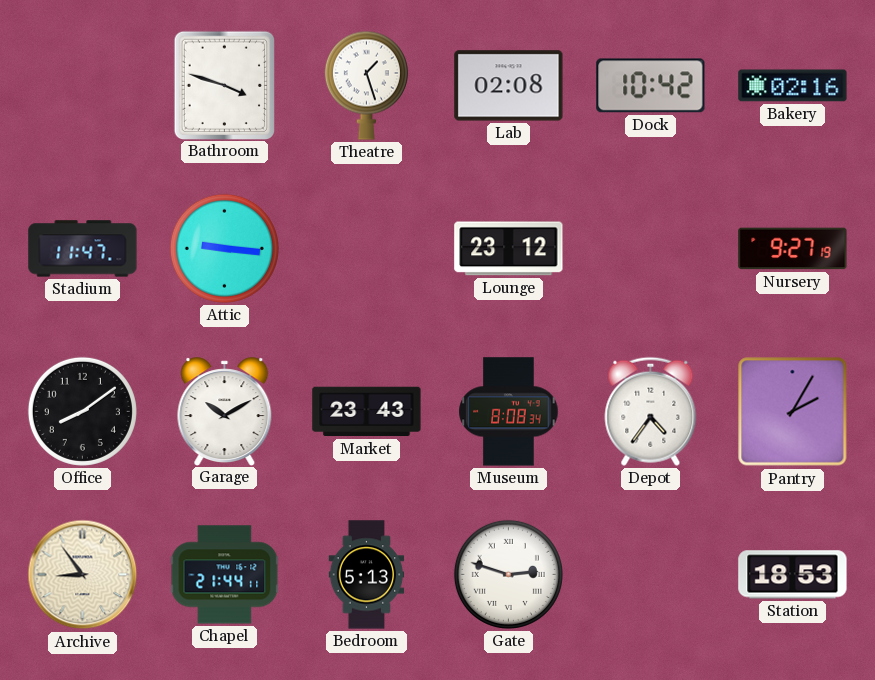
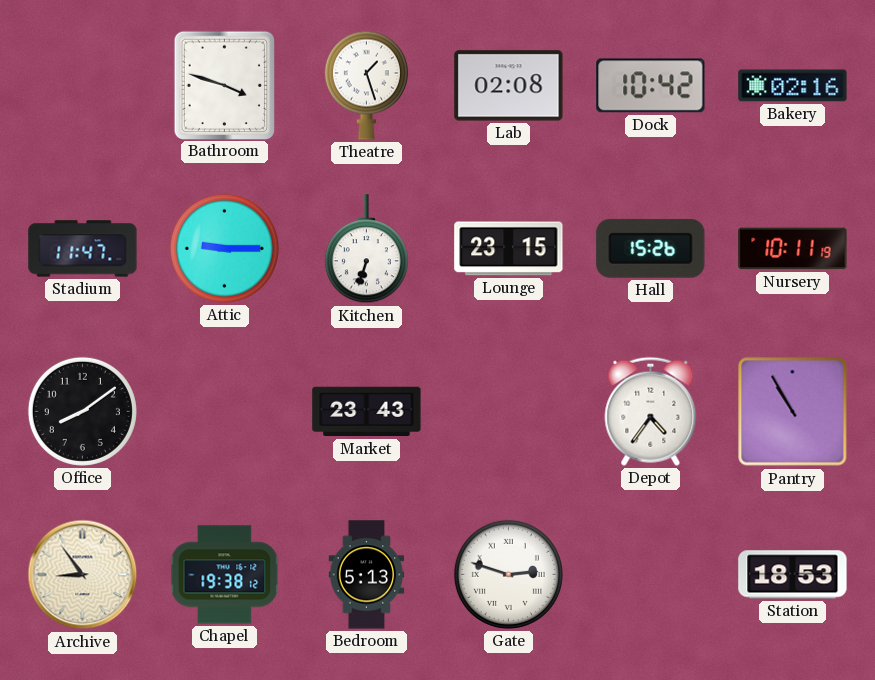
Attic: 9:16 -> 9:15
Kitchen: none -> 6:33
Lounge: 23:12 -> 23:15
Hall: none -> 15:26
Nursery: 9:27 -> 10:11
Garage: 10:10 -> none
Museum: 8:08 -> none
Pantry: 2:05 -> 10:55
Chapel: 21:44 -> 19:38
